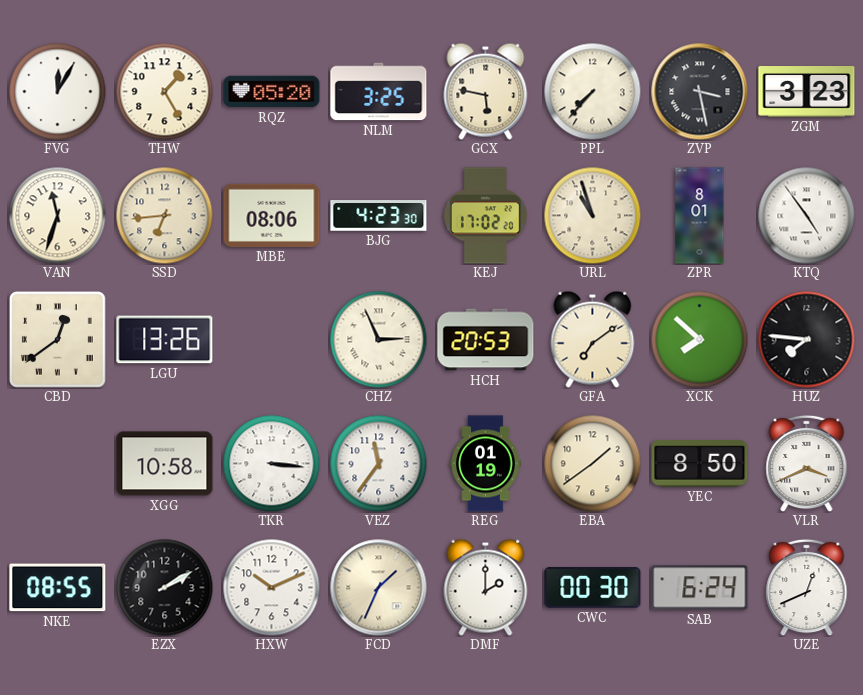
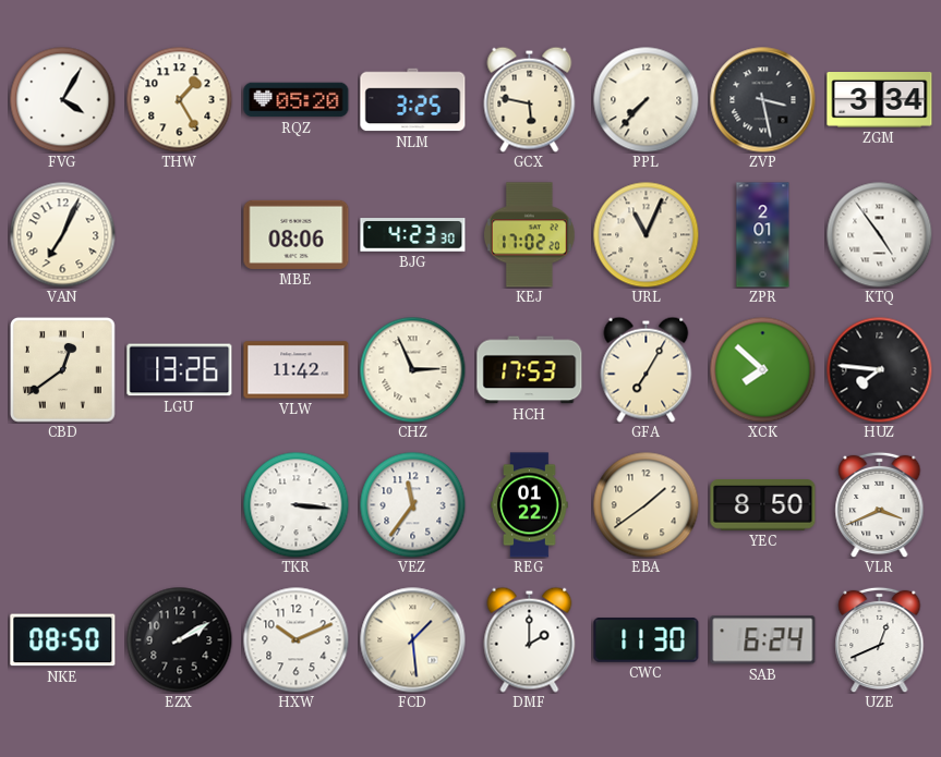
FVG: 12:05 -> 4:05
ZGM: 3:23 -> 3:34
VAN: 11:33 -> 7:04
SSD: 6:44 -> none
URL: 10:57 -> 11:04
ZPR: 8:01 -> 2:01
VLW: none -> 11:42
HCH: 20:53 -> 17:53
GFA: 7:09 -> 7:05
XGG: 10:58 -> none
REG: 01:19 -> 01:22
NKE: 08:55 -> 08:50
FCD: 1:34 -> 1:29
CWC: 00:30 -> 11:30
